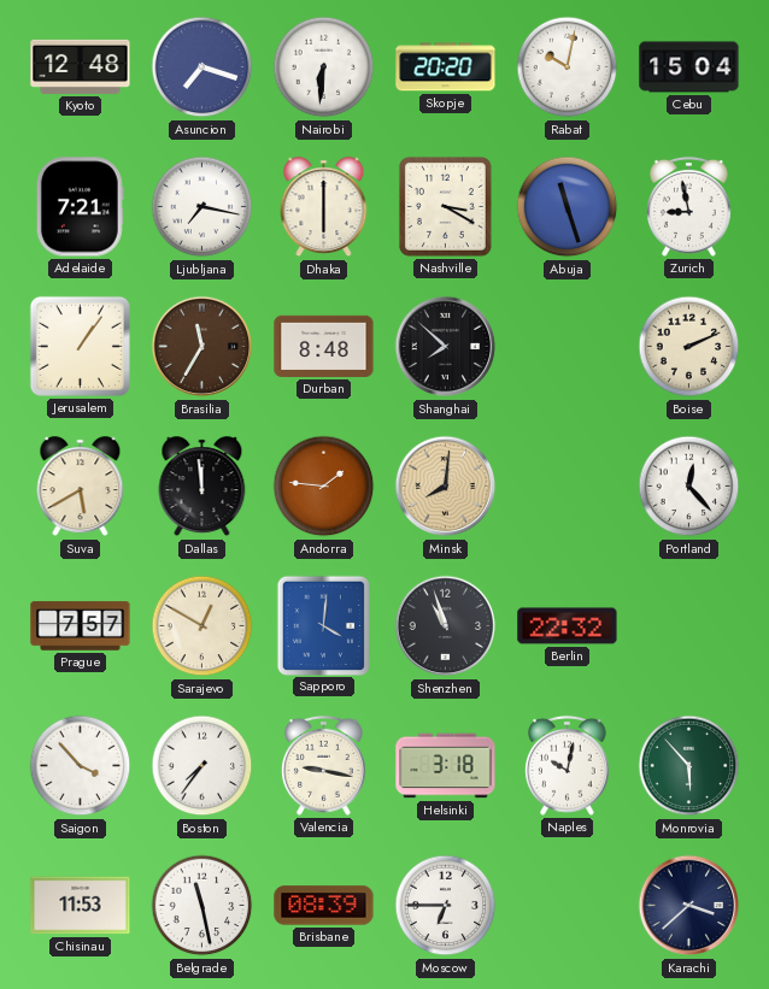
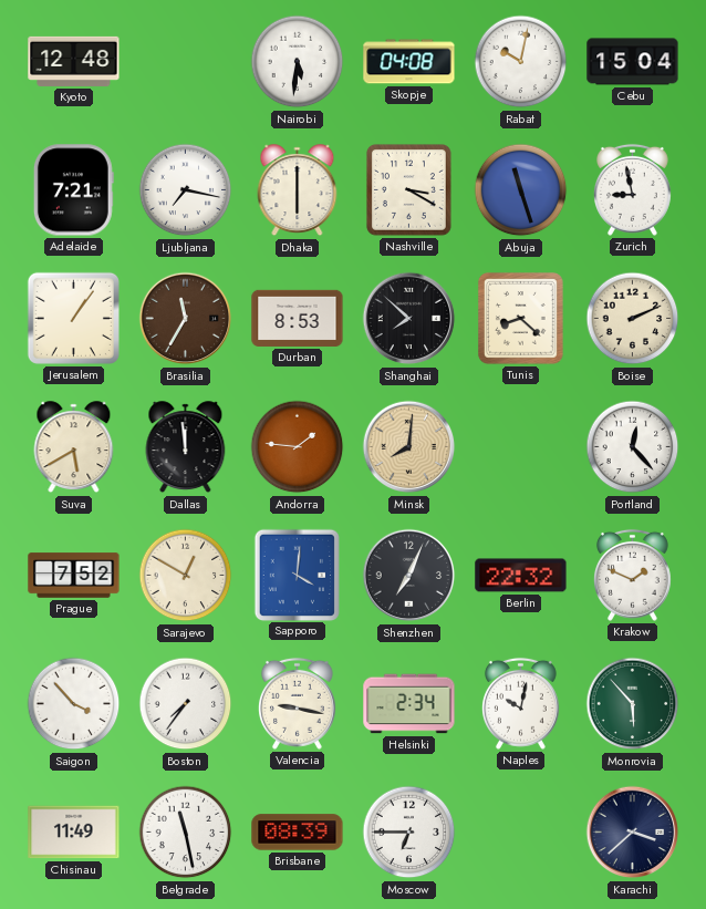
Asuncion: 7:18 -> none
Nairobi: 6:31 -> 5:31
Skopje: 20:20 -> 04:08
Durban: 8:48 -> 8:53
Tunis: none -> 8:22
Prague: 7:57 -> 7:52
Shenzhen: 10:57 -> 7:04
Krakow: none -> 1:49
Helsinki: 3:18 -> 2:34
Chisinau: 11:53 -> 11:49
